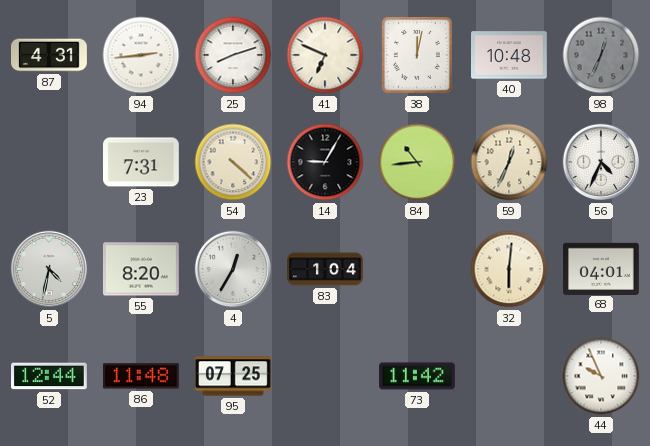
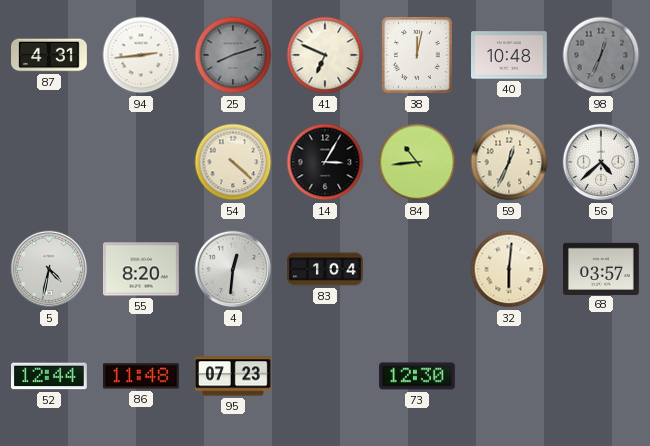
25 dial: white -> grey
23: 7:31 -> none
14: 9:05 -> 3:05
56: 4:34 -> 4:38
4: 12:35 -> 12:31
68: 04:01 -> 03:57
95: 07:25 -> 07:23
73: 11:42 -> 12:30
44: 9:56 -> none
